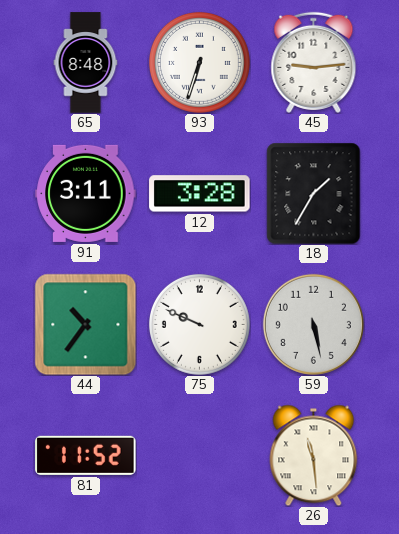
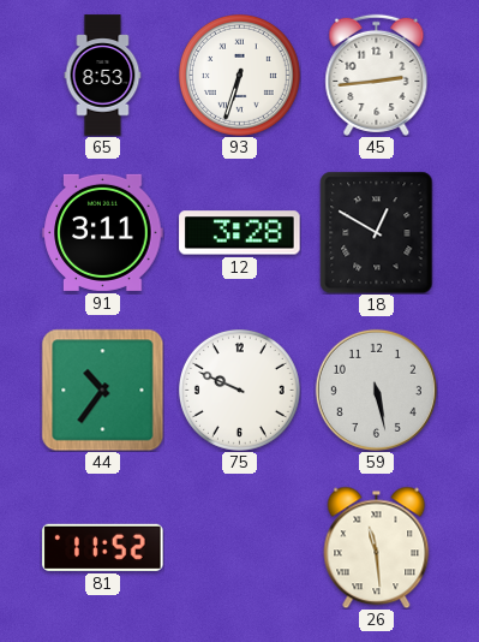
65: 8:48 -> 8:53
45: 9:14 -> 2:44
18: 1:35 -> 12:50
